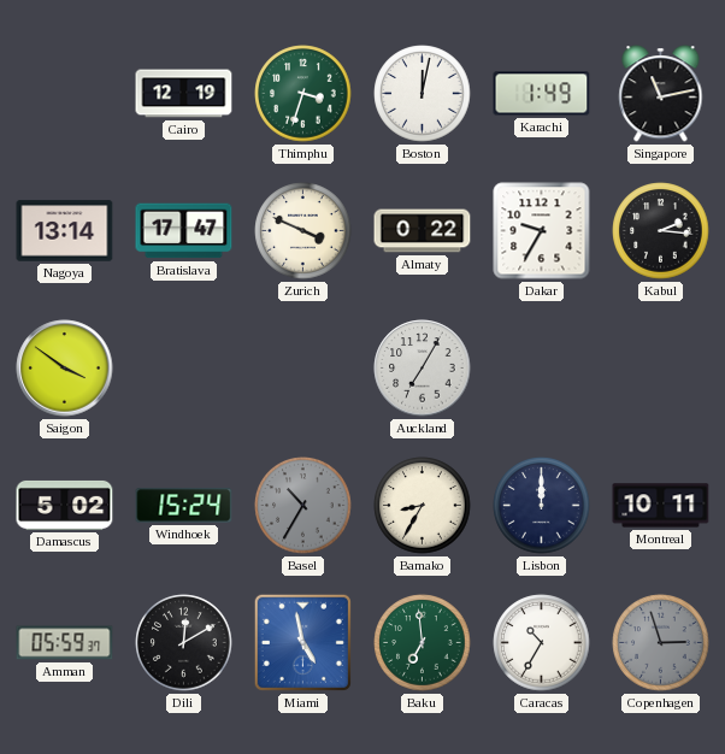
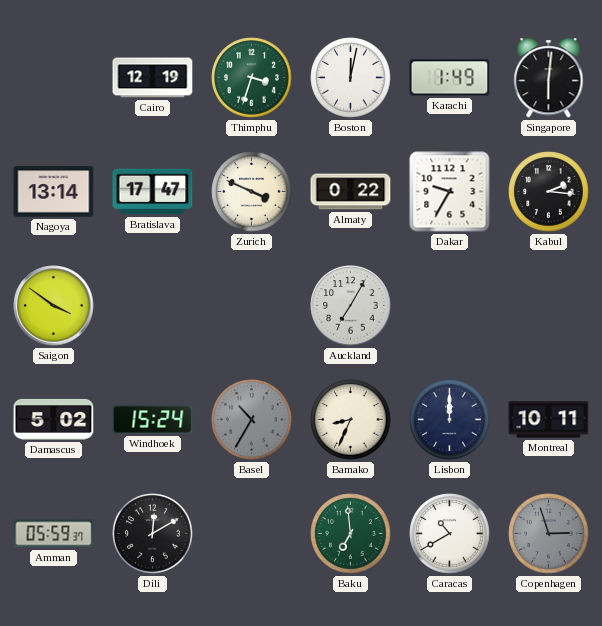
Singapore: 11:13 -> 6:01
Bamako: 8:35 -> 8:34
Miami: 4:58 -> none
Caracas: 10:35 -> 10:40
